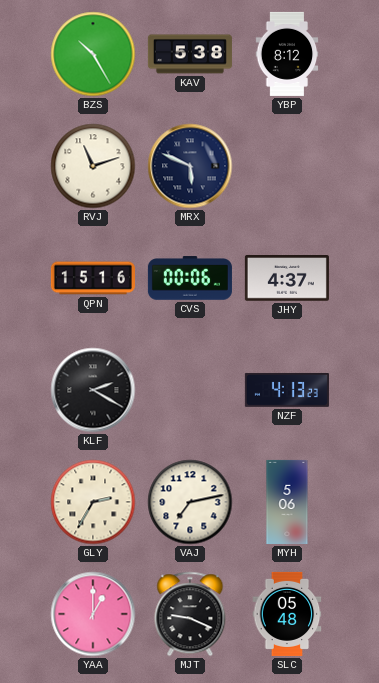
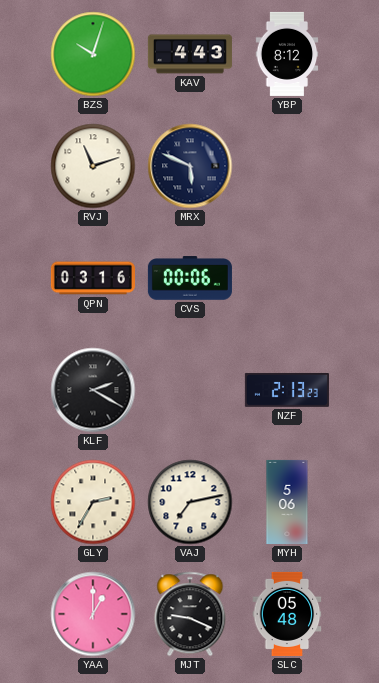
BZS: 10:25 -> 10:03
KAV: 5:38 -> 4:43
QPN: 15:16 -> 03:16
JHY: 4:37 -> none
NZF: 4:13 -> 2:13
